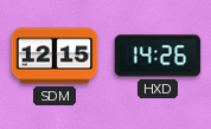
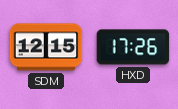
HXD: 14:26 -> 17:26
